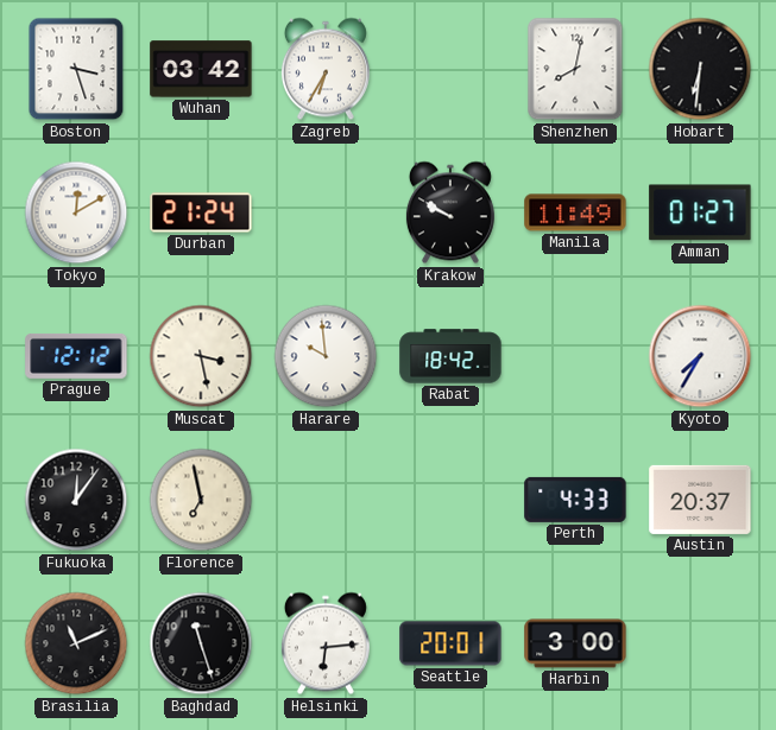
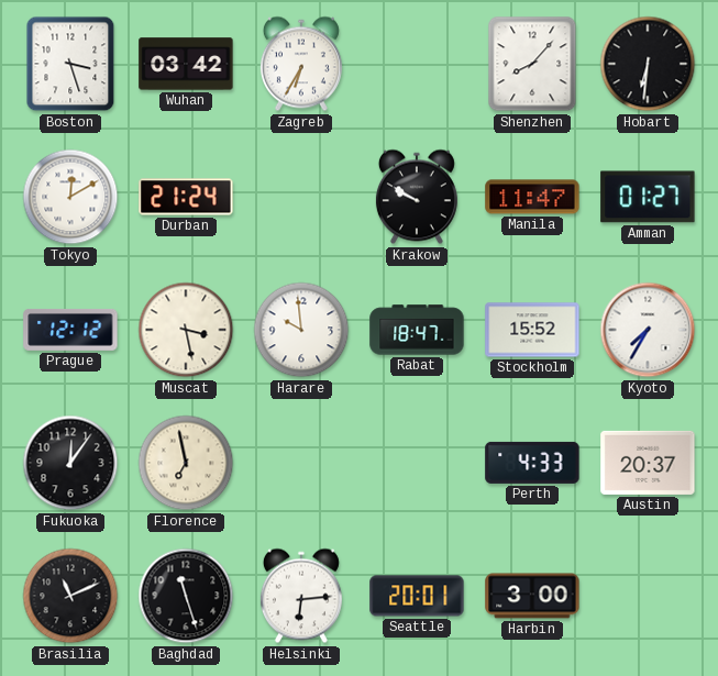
Shenzhen: 8:02 -> 8:07
Manila: 11:49 -> 11:47
Rabat: 18:42 -> 18:47
Stockholm: none -> 15:52
